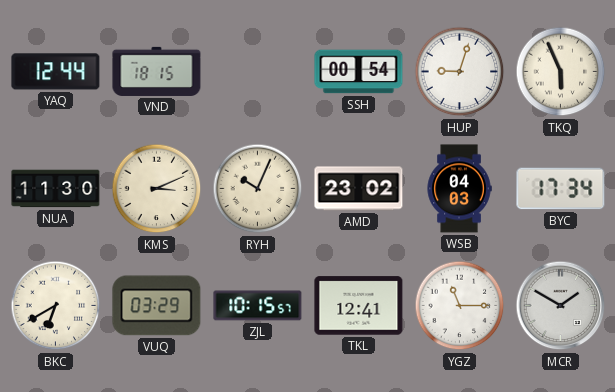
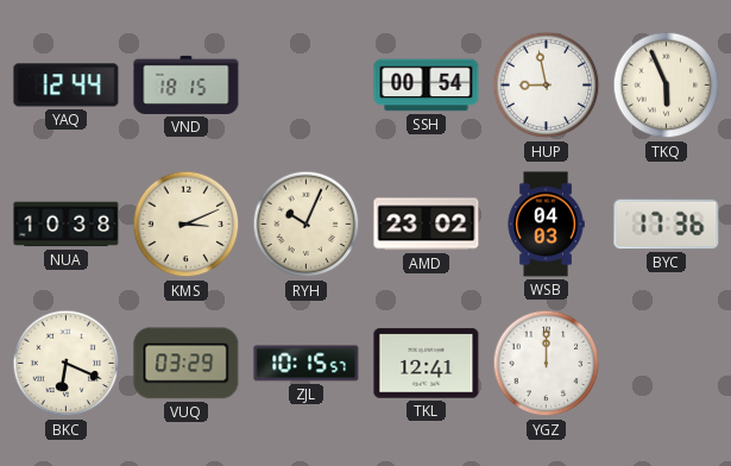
HUP: 9:03 -> 8:58
NUA: 11:30 -> 10:38
BYC: 17:34 -> 17:36
BKC: 6:40 -> 6:19
YGZ: 11:15 -> 12:00
MCR: 1:50 -> none
